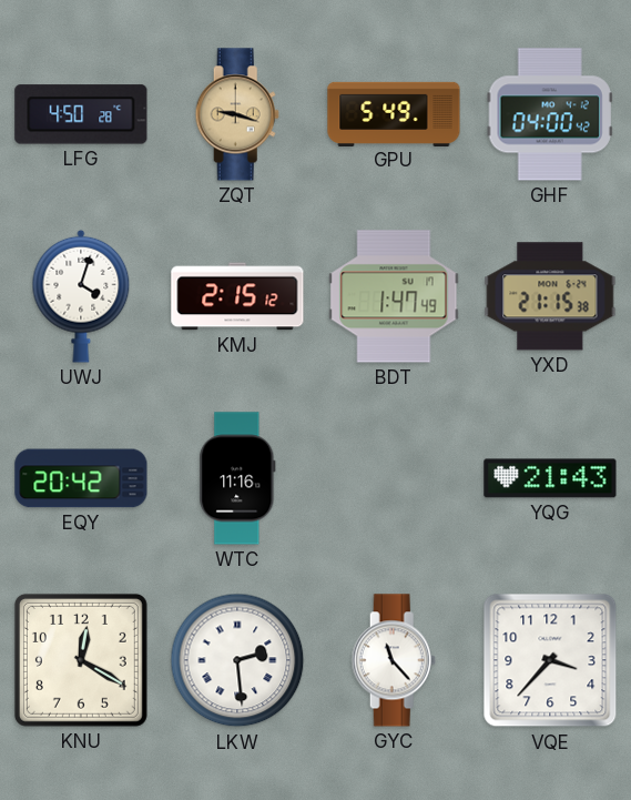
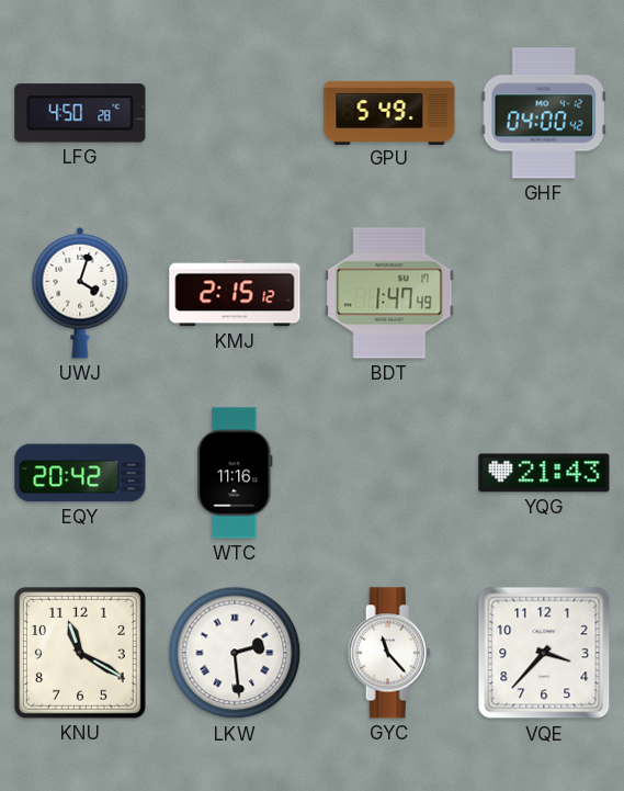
ZQT: 9:18 -> none
YXD: 21:15 -> none
KNU: 12:20 -> 11:20
